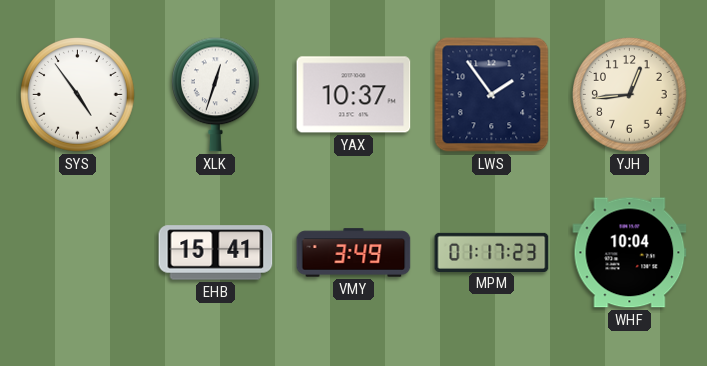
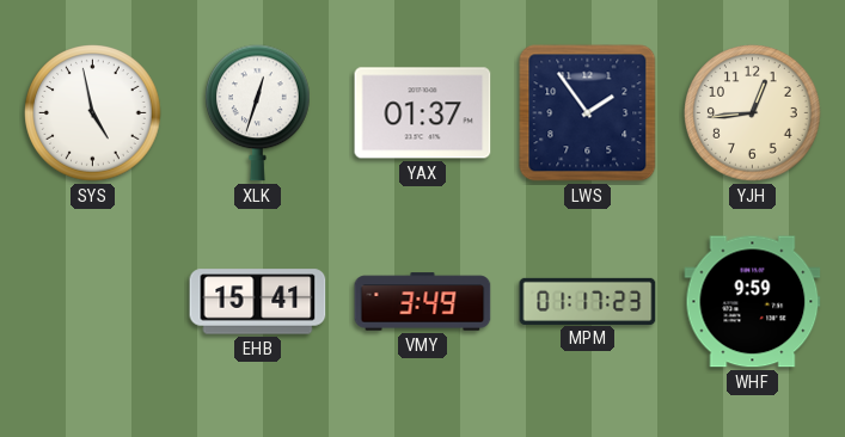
SYS: 4:54 -> 4:58
YAX: 10:37 -> 01:37
WHF: 10:04 -> 9:59
